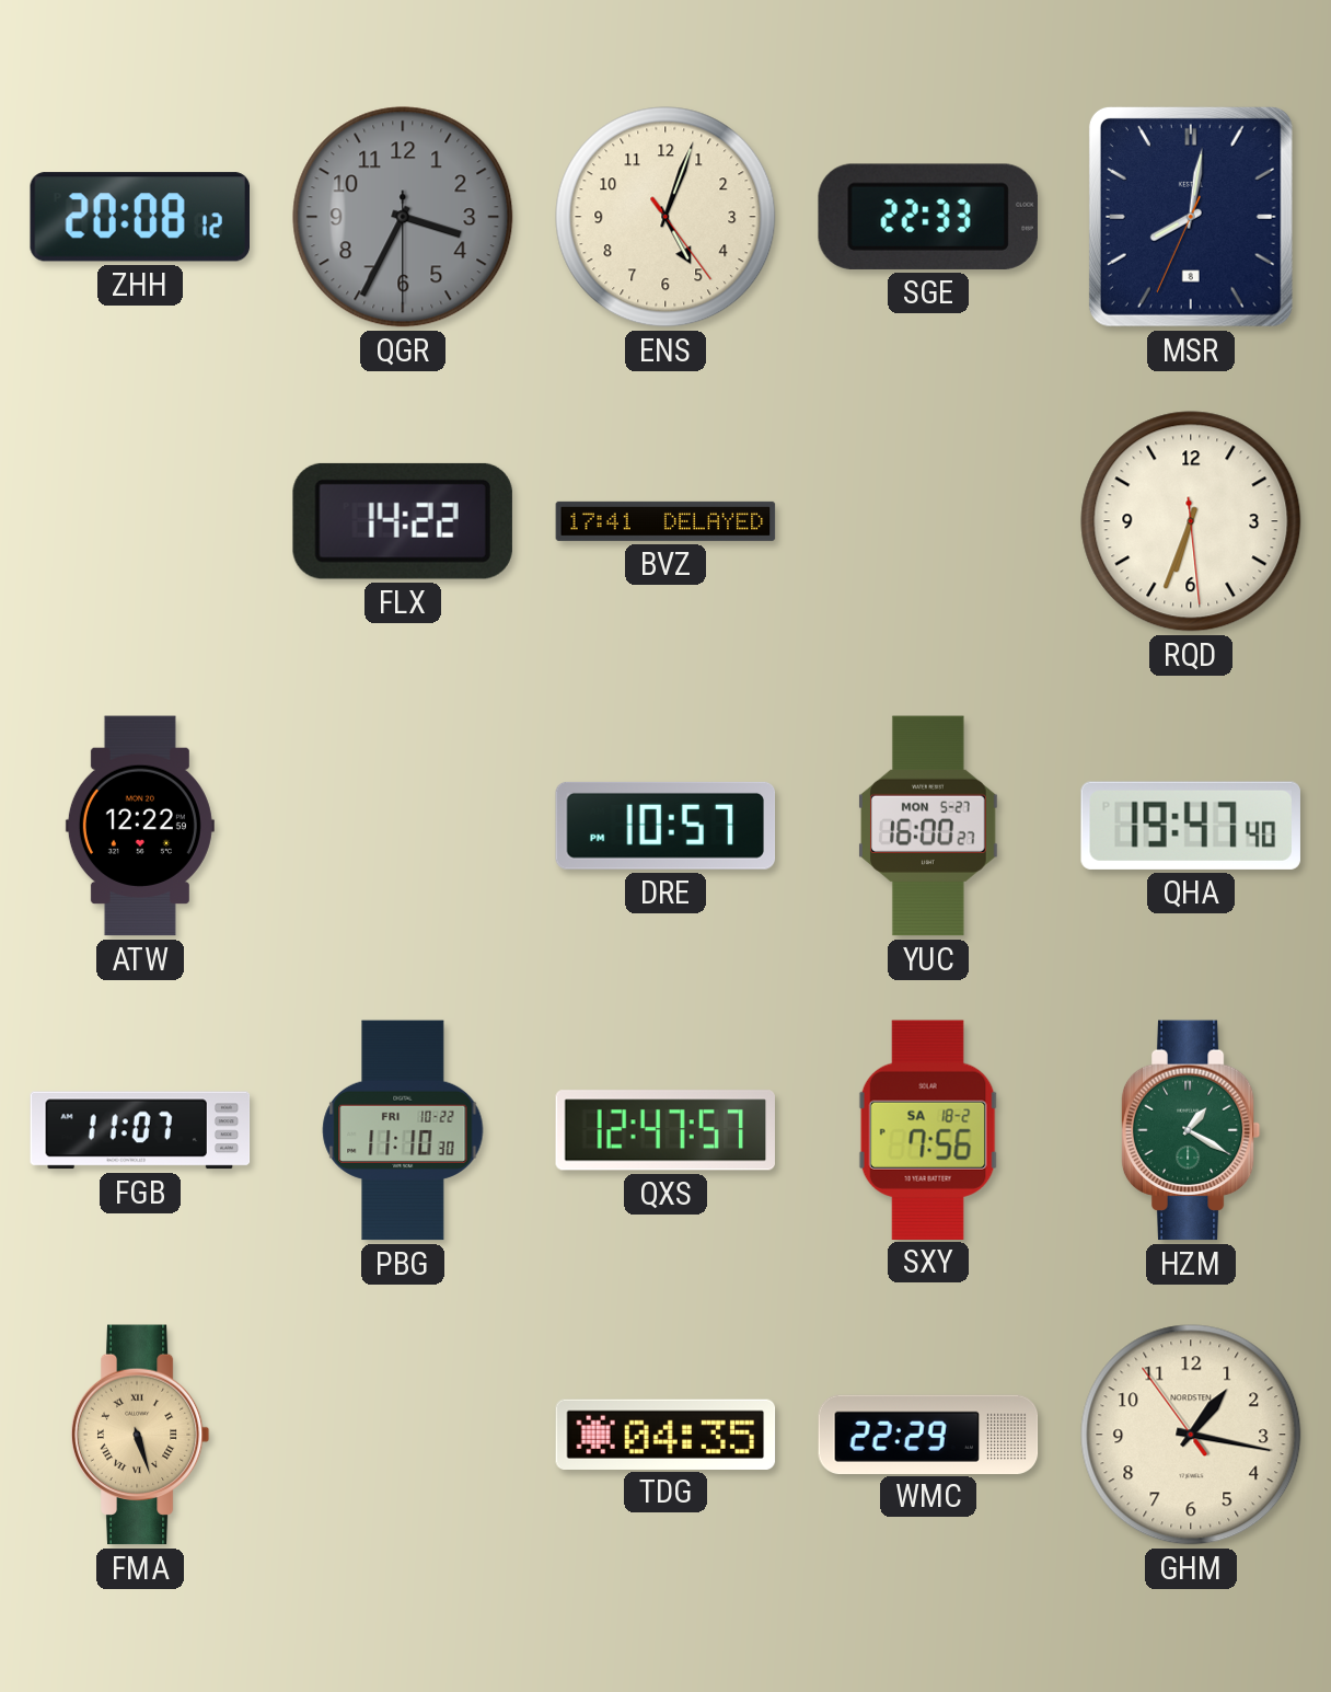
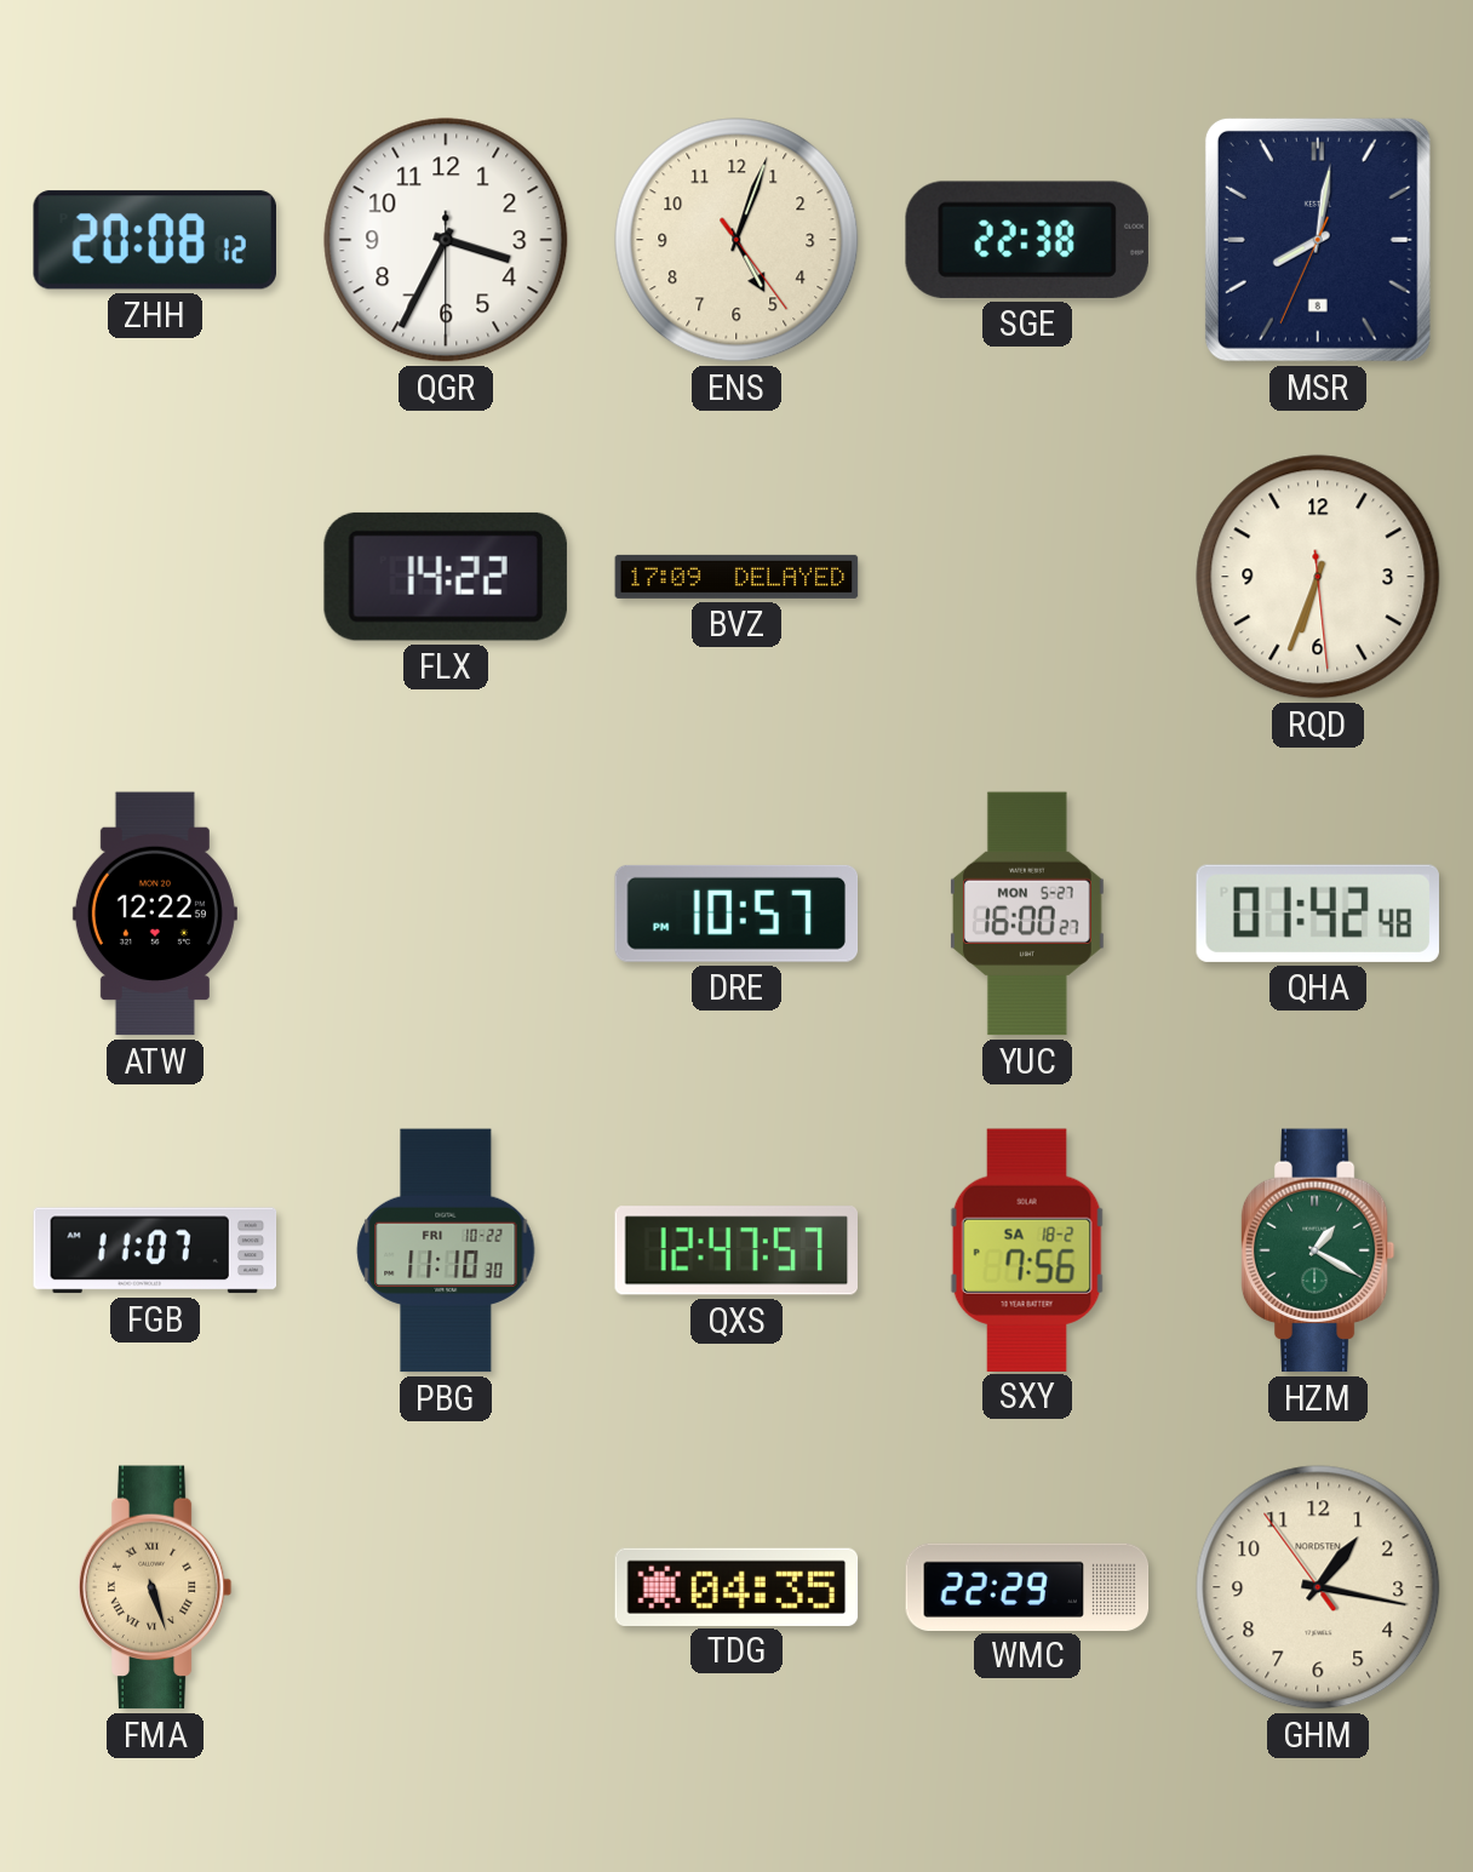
QGR dial: grey -> white
SGE: 22:33 -> 22:38
BVZ: 17:41 -> 17:09
QHA: 19:47 -> 01:42
